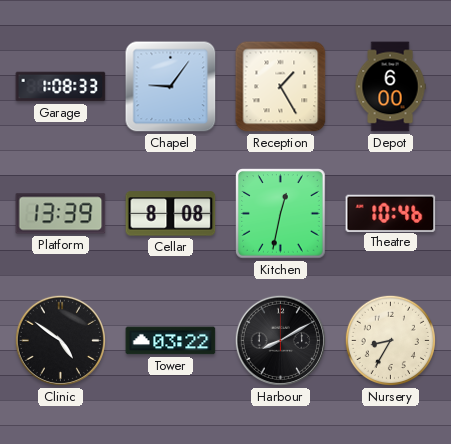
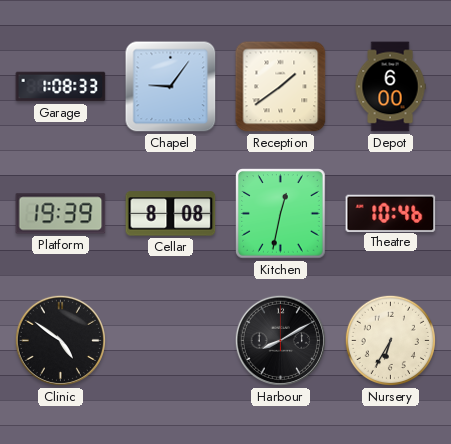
Reception: 1:25 -> 1:39
Platform: 13:39 -> 19:39
Tower: 03:22 -> none
Nursery: 8:35 -> 6:35
